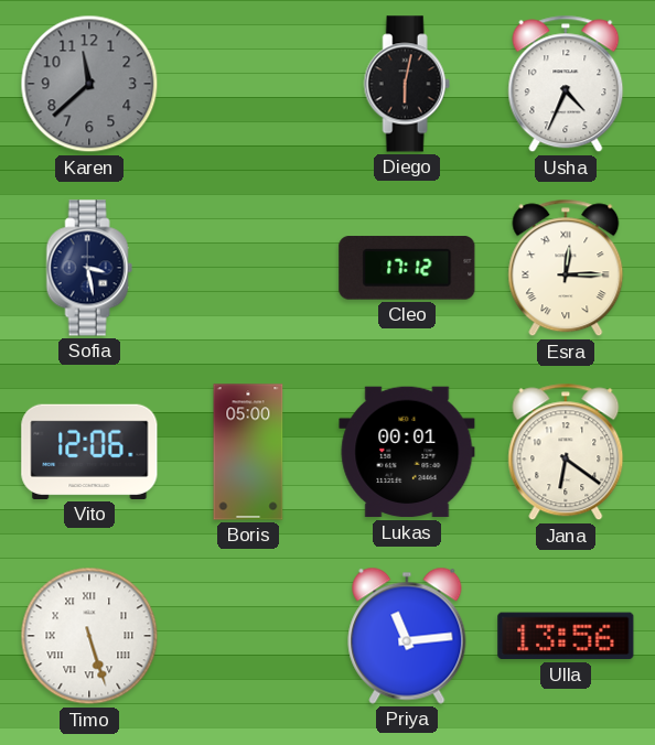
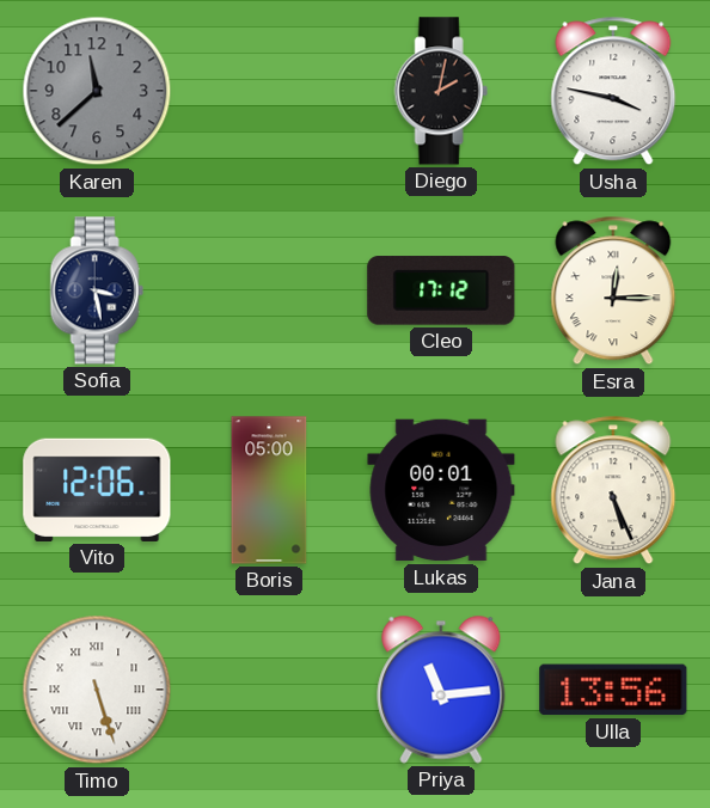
Diego: 6:02 -> 2:02
Usha: 4:34 -> 3:47
Jana: 6:21 -> 5:26
